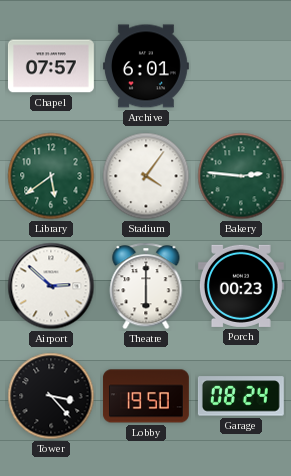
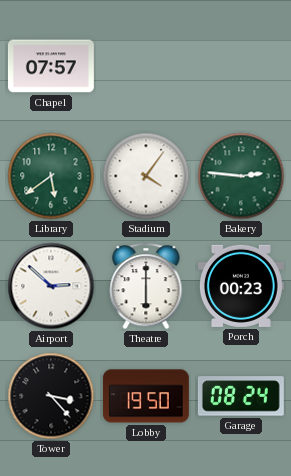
Archive: 6:01 -> none
